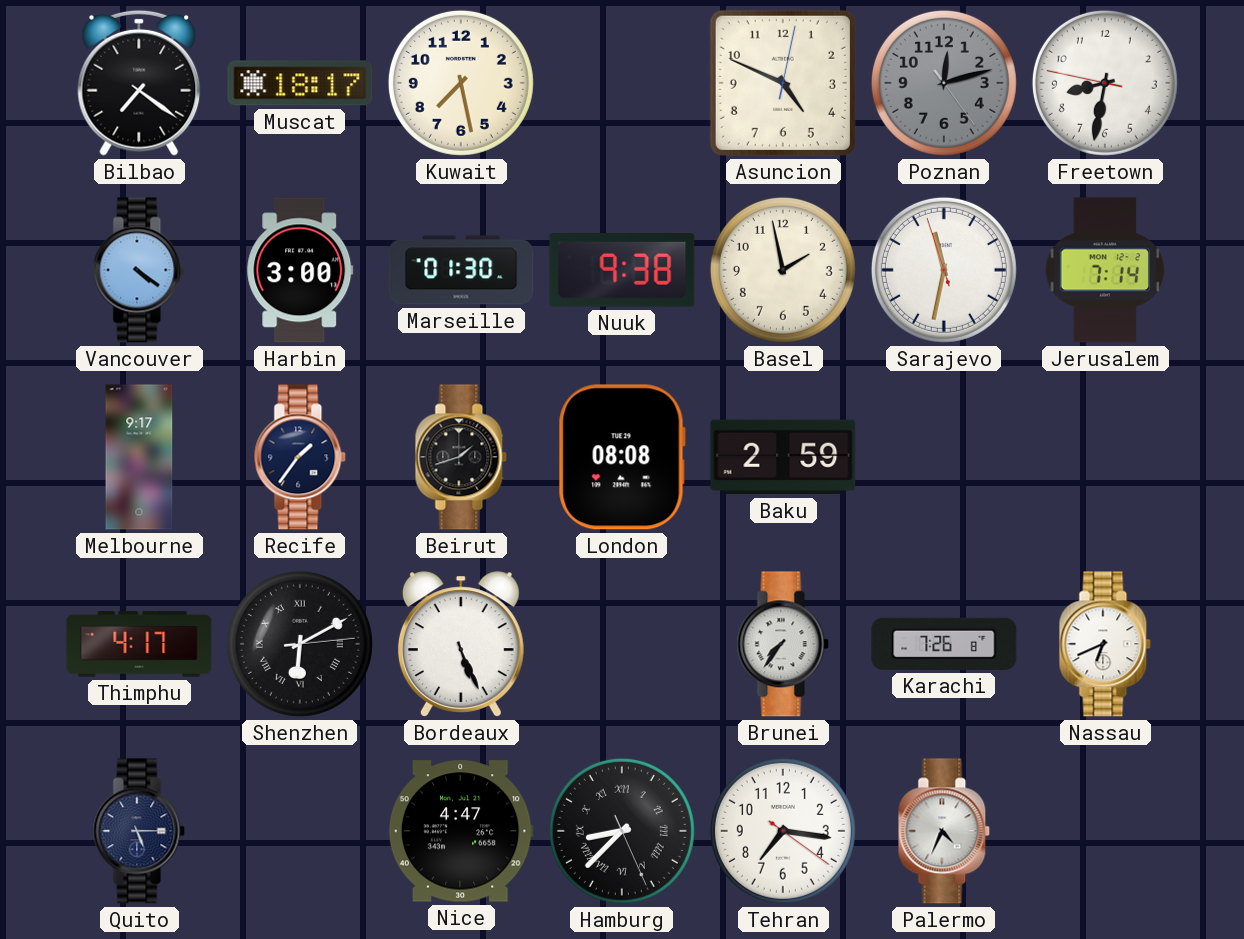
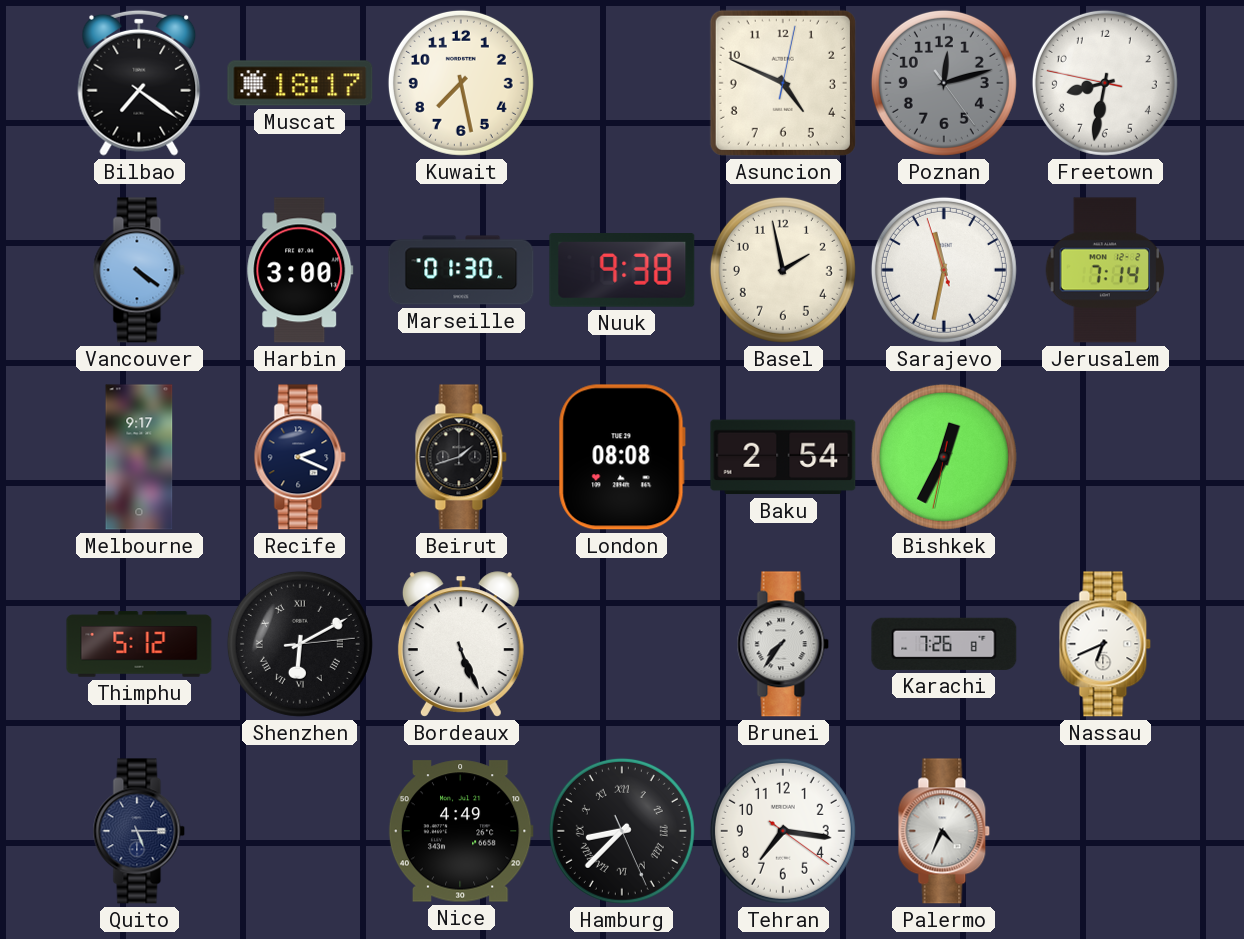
Recife: 1:36 -> 2:19
Baku: 2:59 -> 2:54
Bishkek: none -> 12:34
Thimphu: 4:17 -> 5:12
Nice: 4:47 -> 4:49
